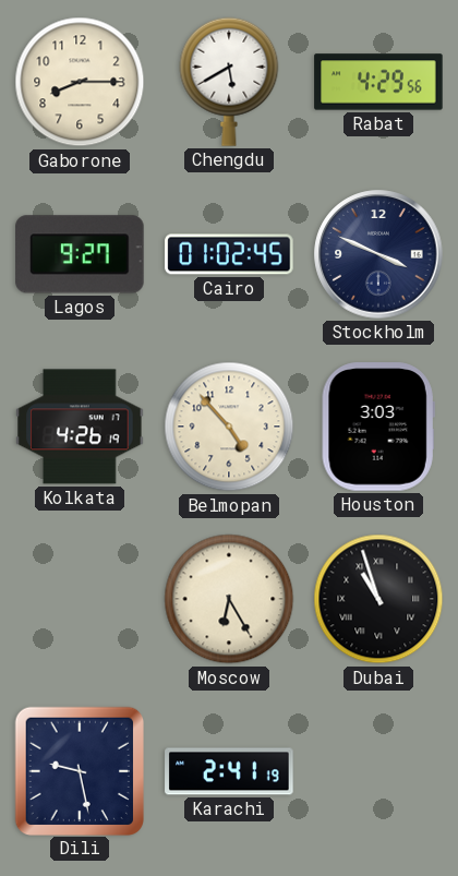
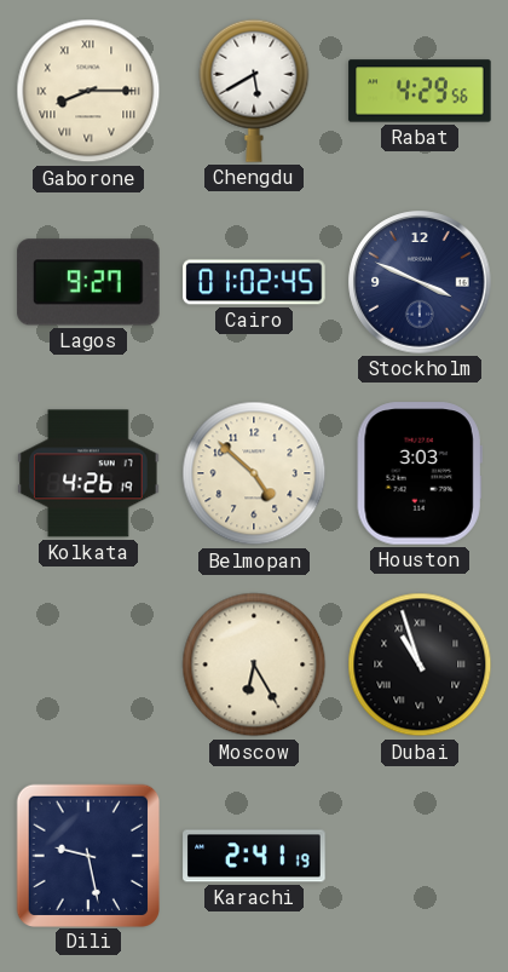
Gaborone numerals: Arabic -> Roman
Belmopan: 4:53 -> 4:52
